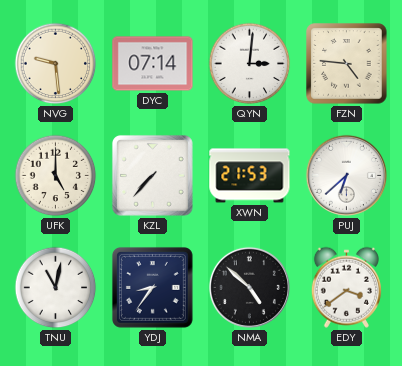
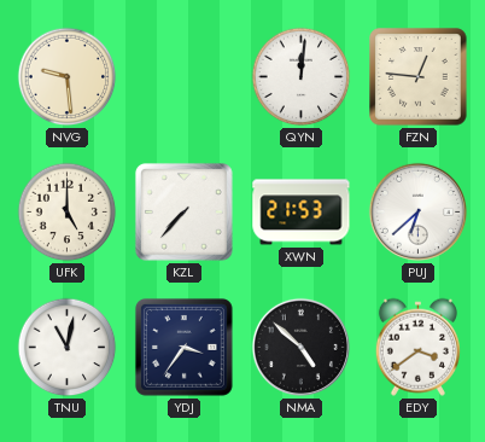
DYC: 07:14 -> none
QYN: 3:01 -> 12:01
FZN: 4:46 -> 12:46
YDJ: 8:36 -> 3:36
